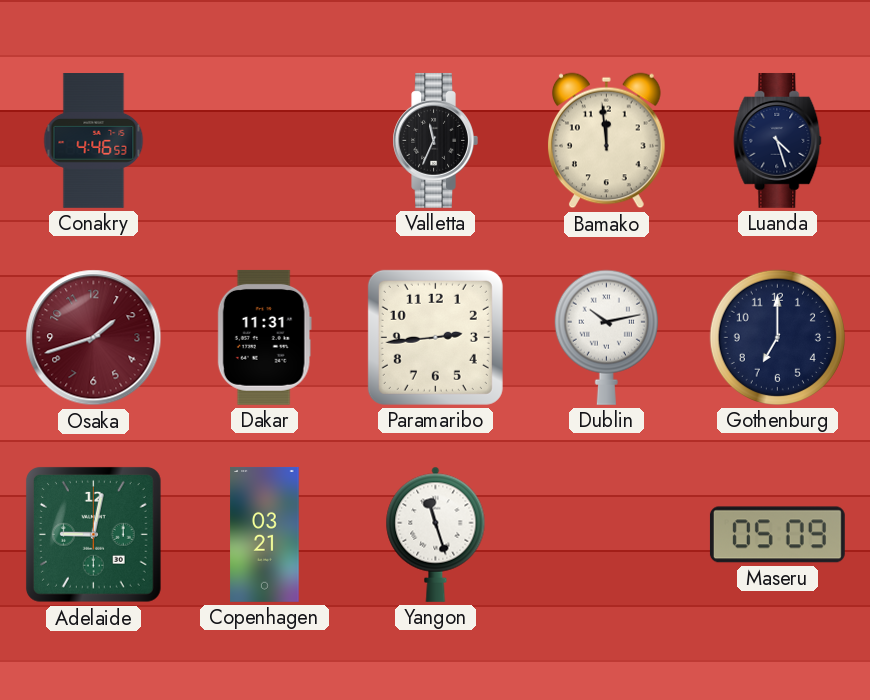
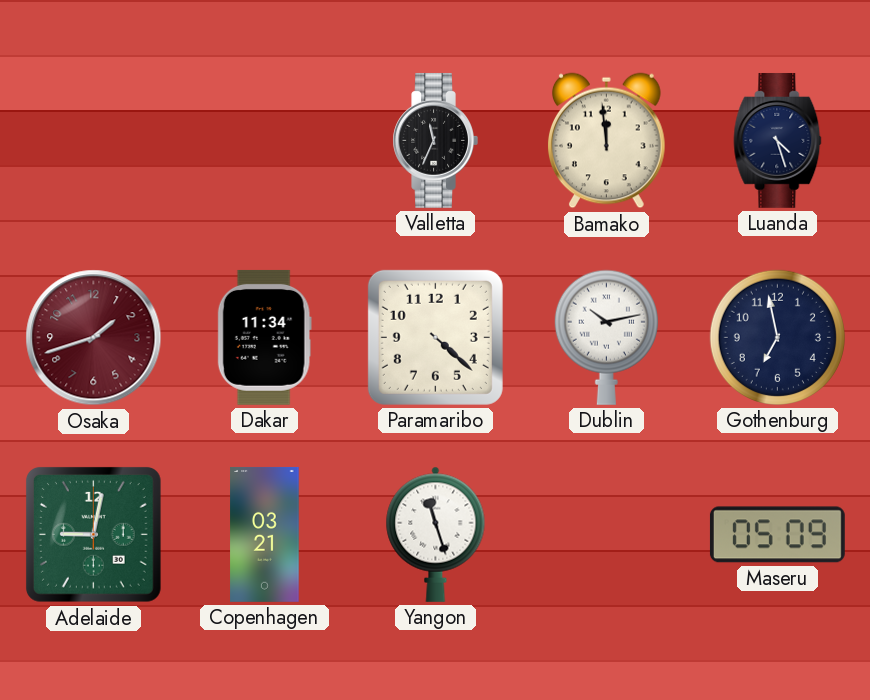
Conakry: 4:46 -> none
Dakar: 11:31 -> 11:34
Paramaribo: 2:44 -> 4:22
Gothenburg: 7:00 -> 6:58
